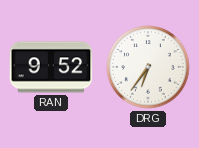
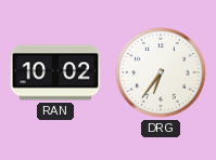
RAN: 9:52 -> 10:02
